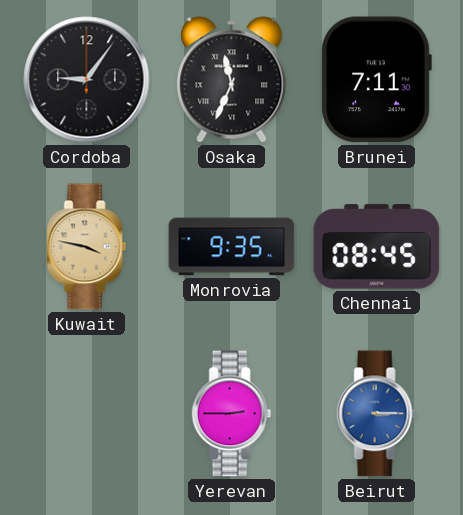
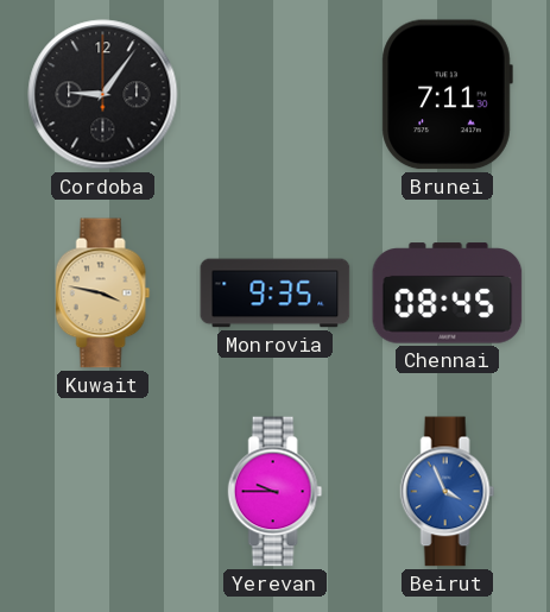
Osaka: 11:34 -> none
Yerevan: 2:45 -> 9:45
Beirut: 3:15 -> 3:56
